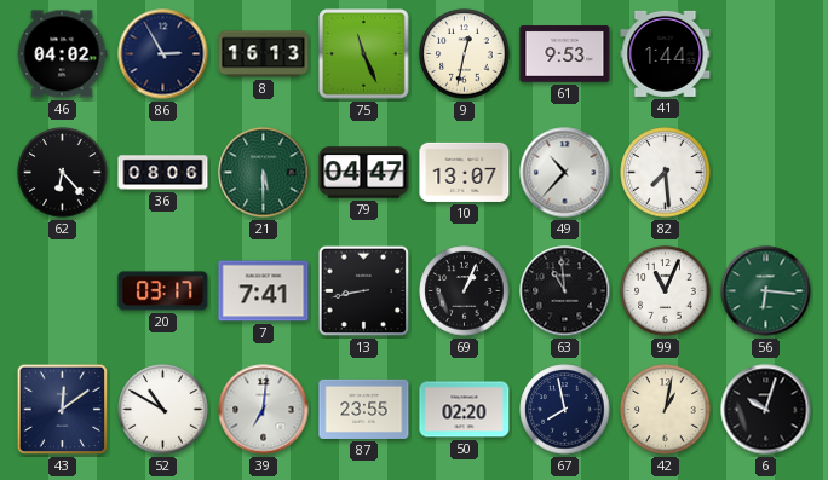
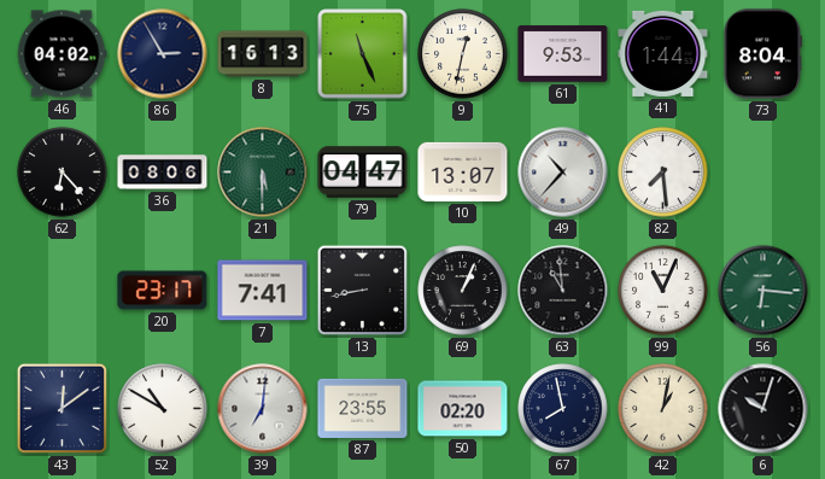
73: none -> 8:04
20: 03:17 -> 23:17
